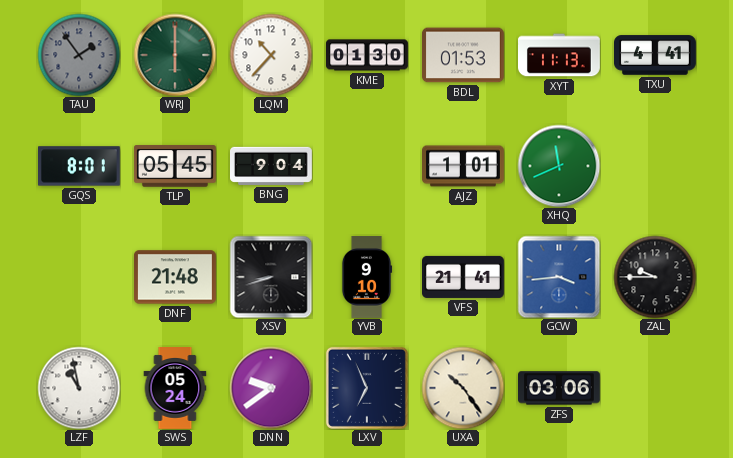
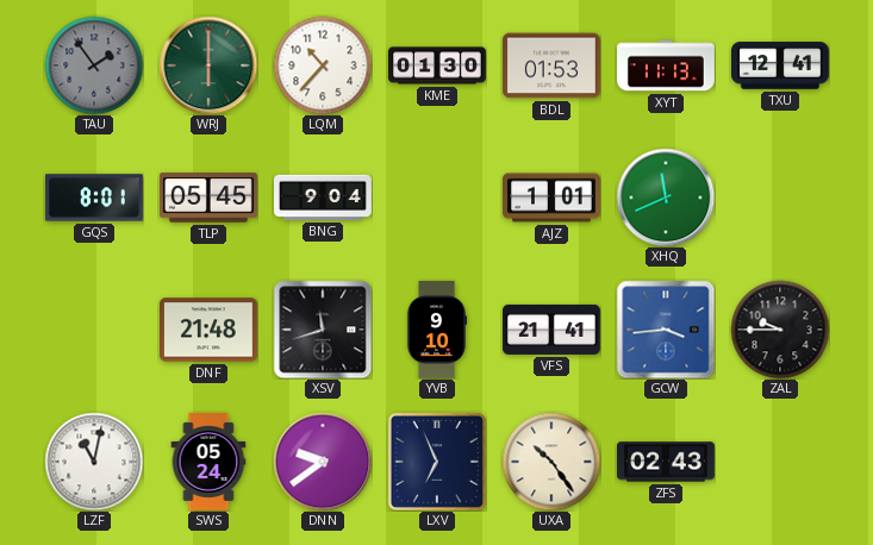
TXU: 4:41 -> 12:41
XSV: 8:42 -> 11:42
LZF: 10:58 -> 11:02
ZFS: 03:06 -> 02:43
